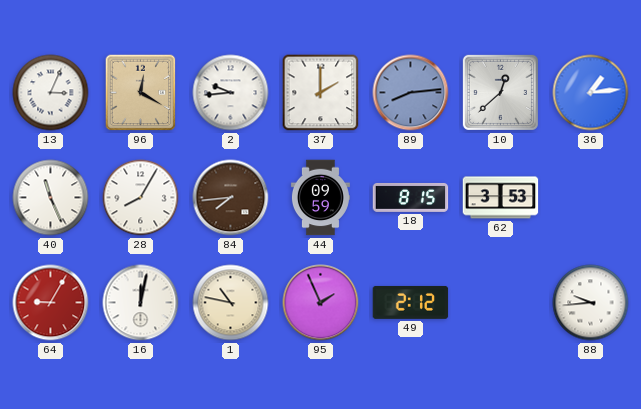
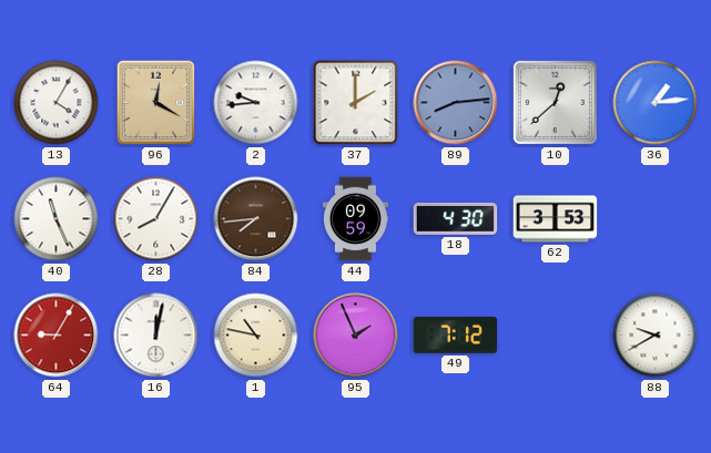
13: 3:04 -> 4:05
18: 8:15 -> 4:30
49: 2:12 -> 7:12
88: 9:44 -> 9:40
